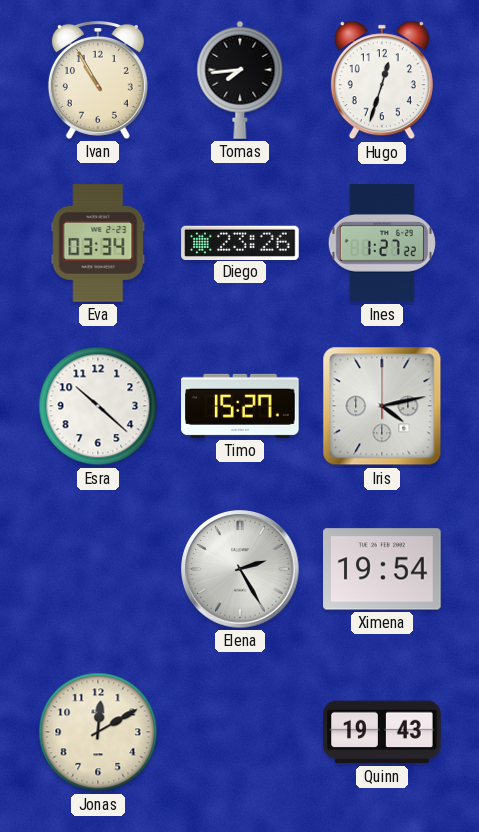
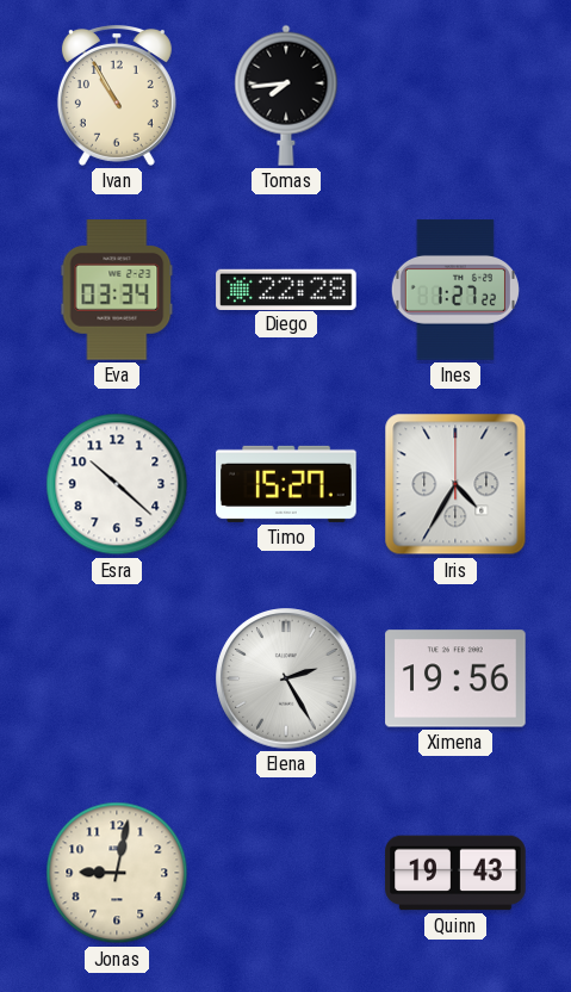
Hugo: 12:33 -> none
Diego: 23:26 -> 22:28
Iris: 4:13 -> 4:35
Ximena: 19:54 -> 19:56
Jonas: 12:10 -> 9:02
